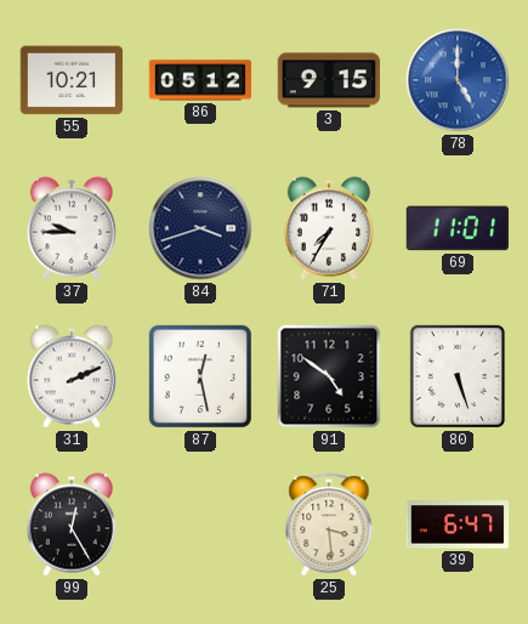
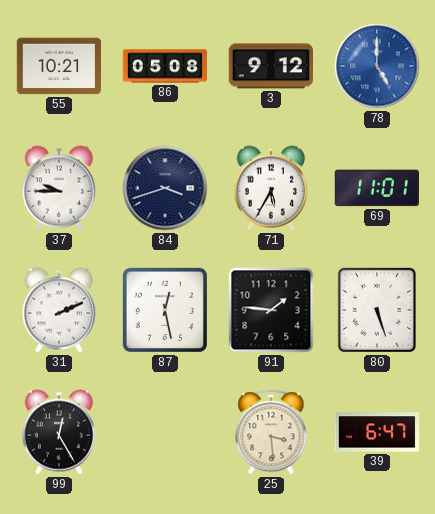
86: 05:12 -> 05:08
3: 9:15 -> 9:12
71: 7:35 -> 5:35
91: 4:51 -> 1:46
